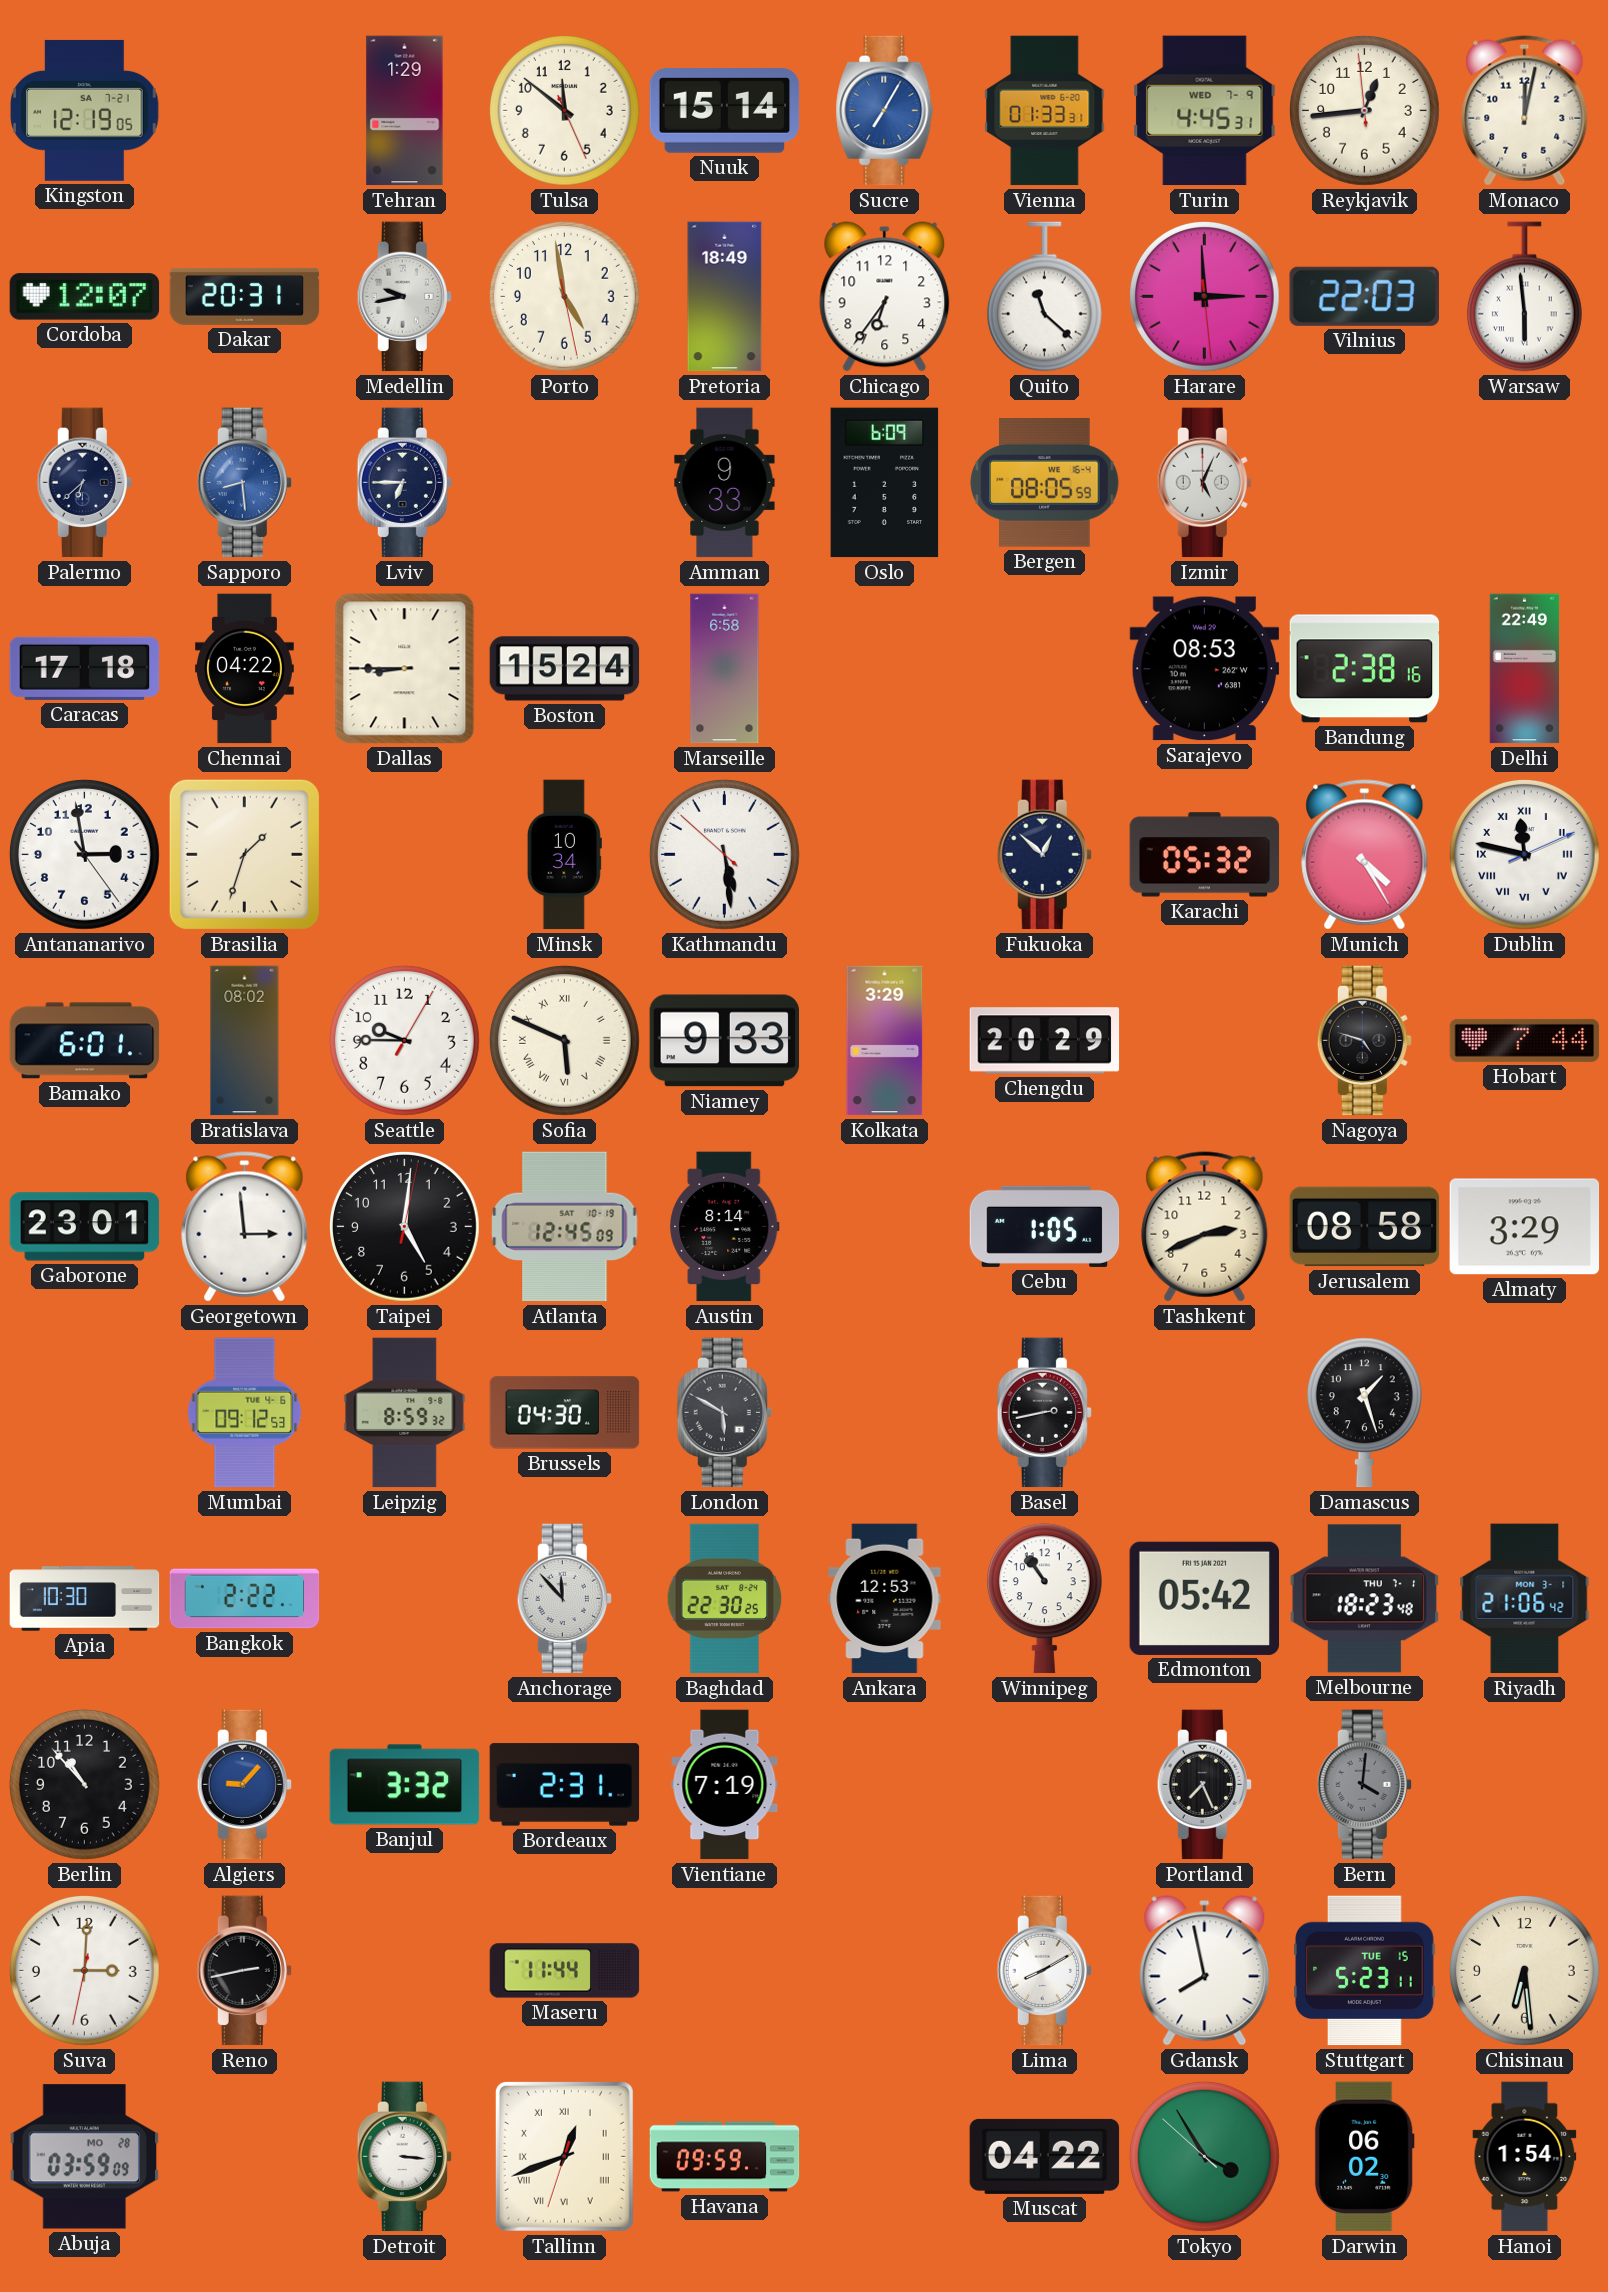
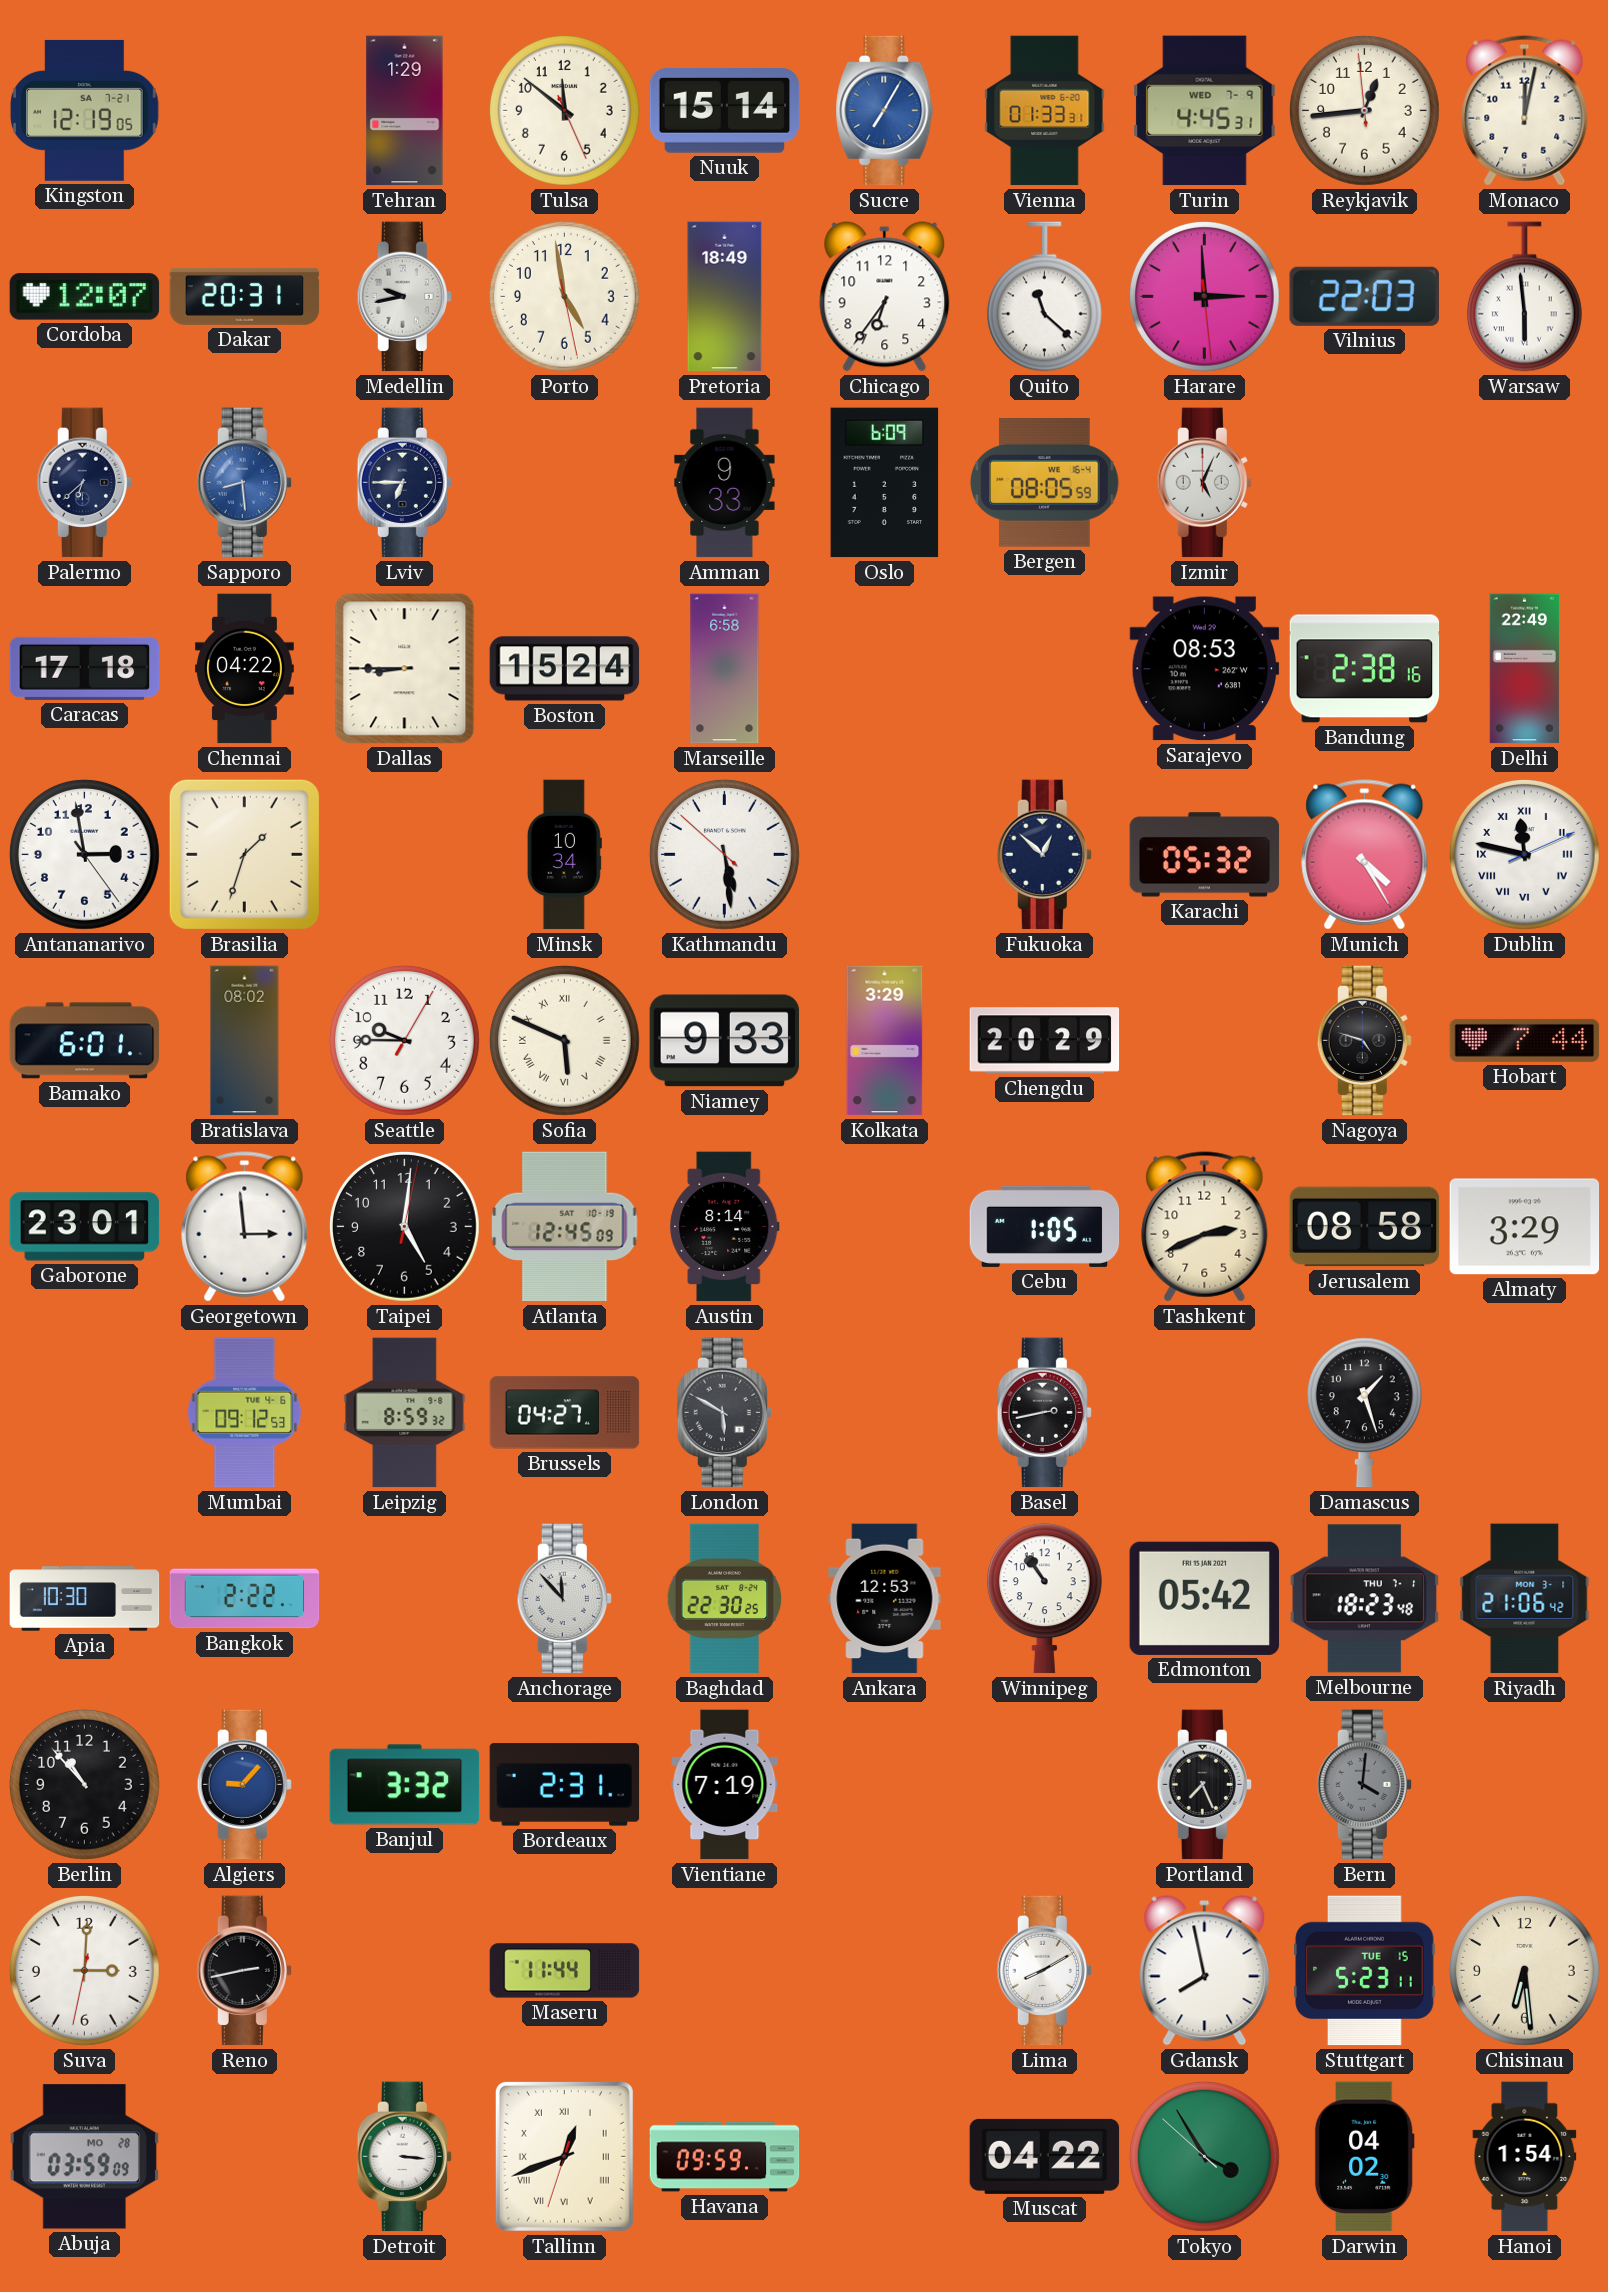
Brussels: 04:30 -> 04:27
Darwin: 06:02 -> 04:02
